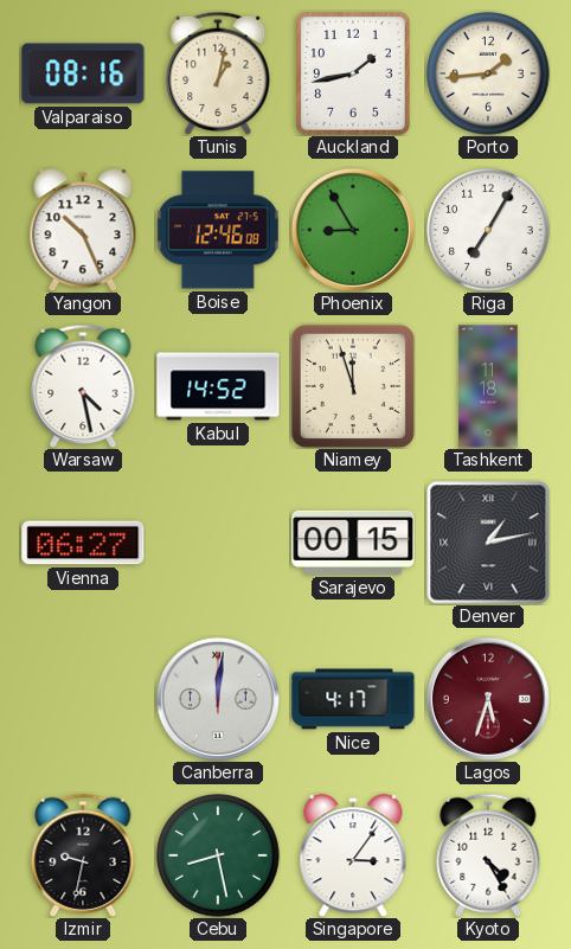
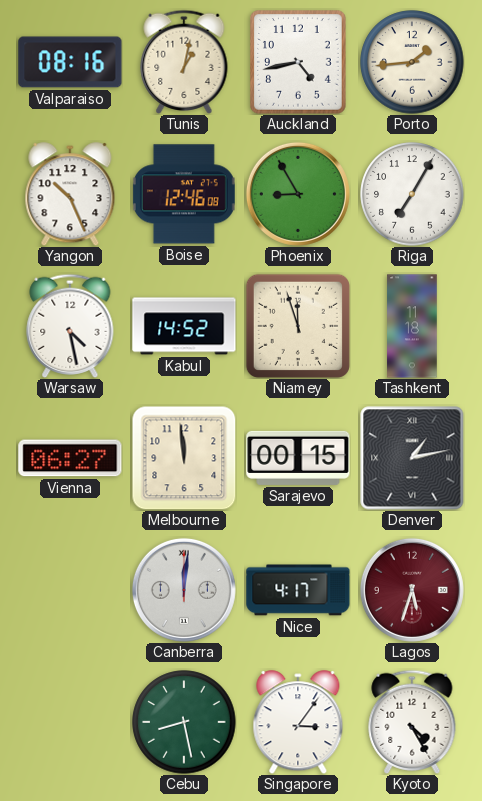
Auckland: 1:43 -> 4:43
Melbourne: none -> 11:59
Izmir: 9:32 -> none
